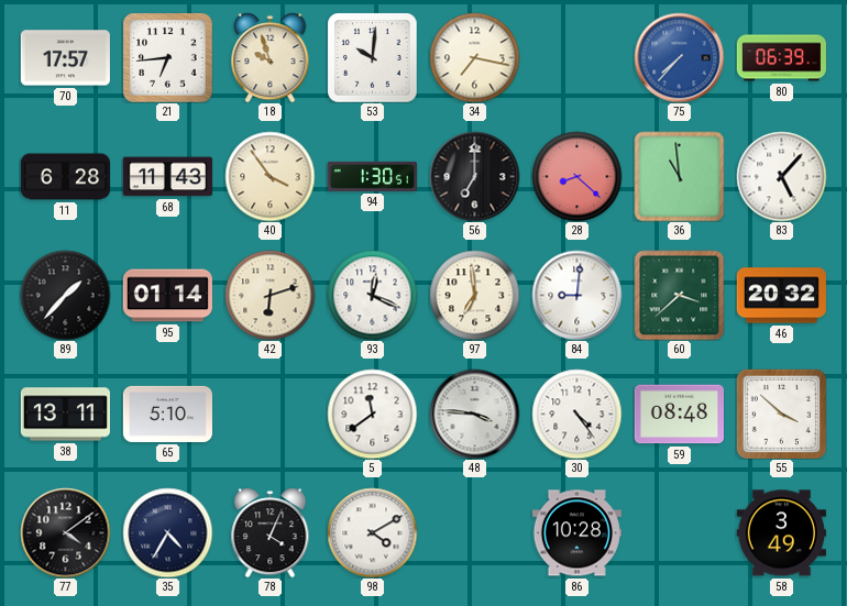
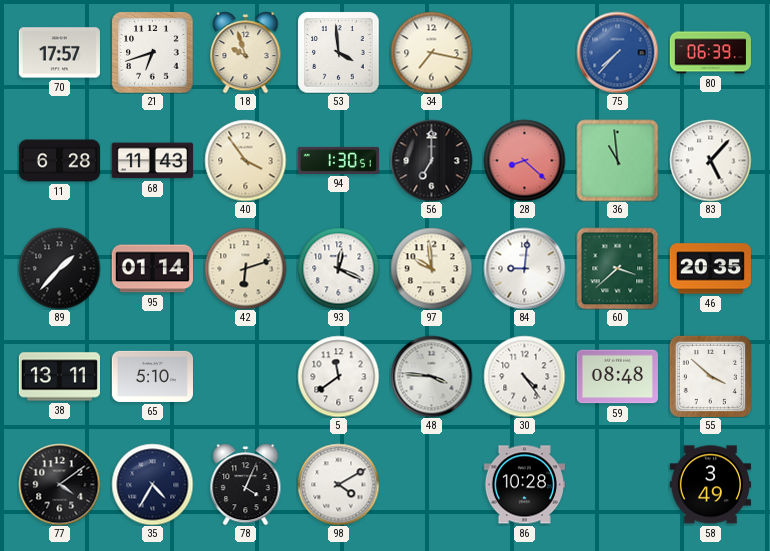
21: 6:44 -> 6:42
53: 10:01 -> 3:59
97: 6:59 -> 9:59
46: 20:32 -> 20:35
